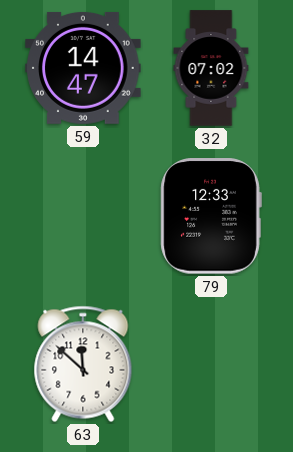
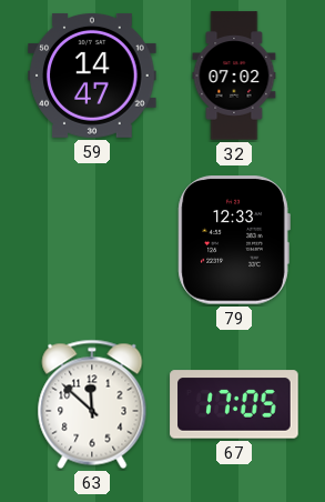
67: none -> 17:05
